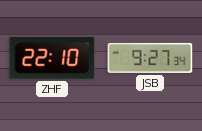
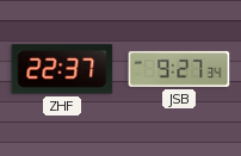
ZHF: 22:10 -> 22:37
